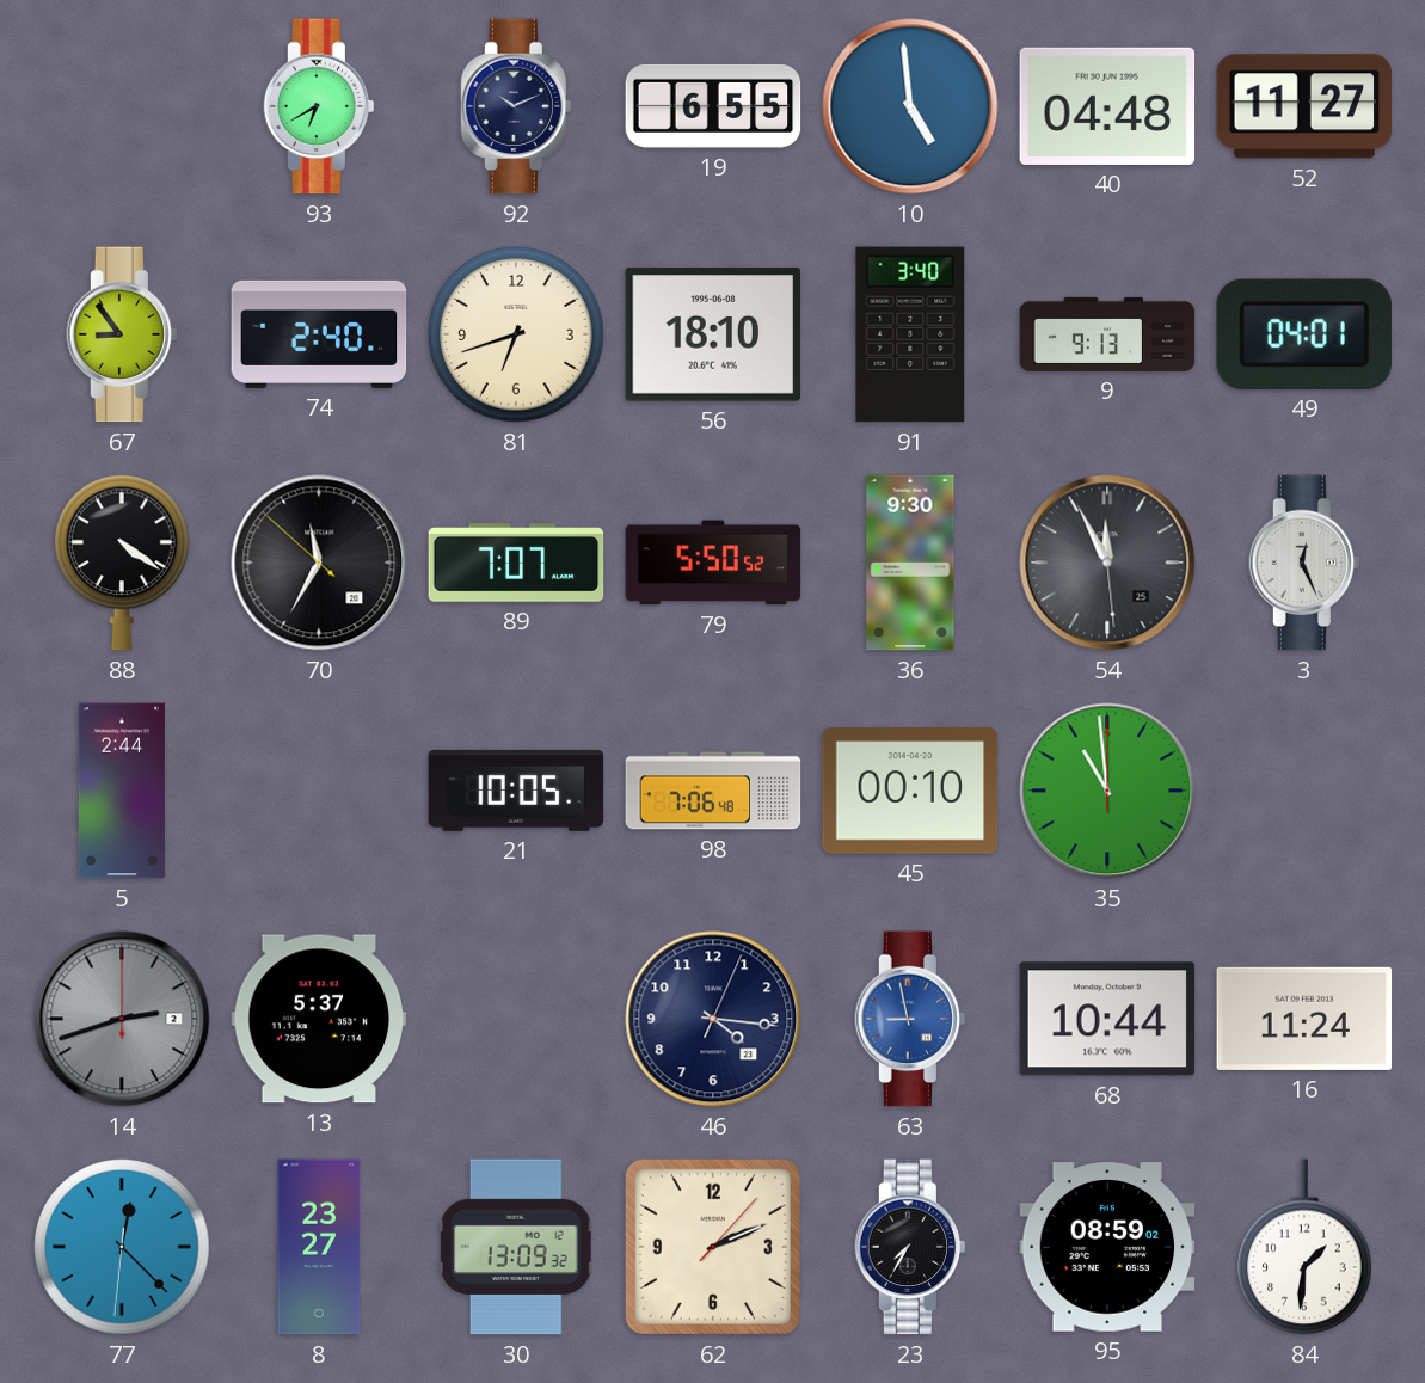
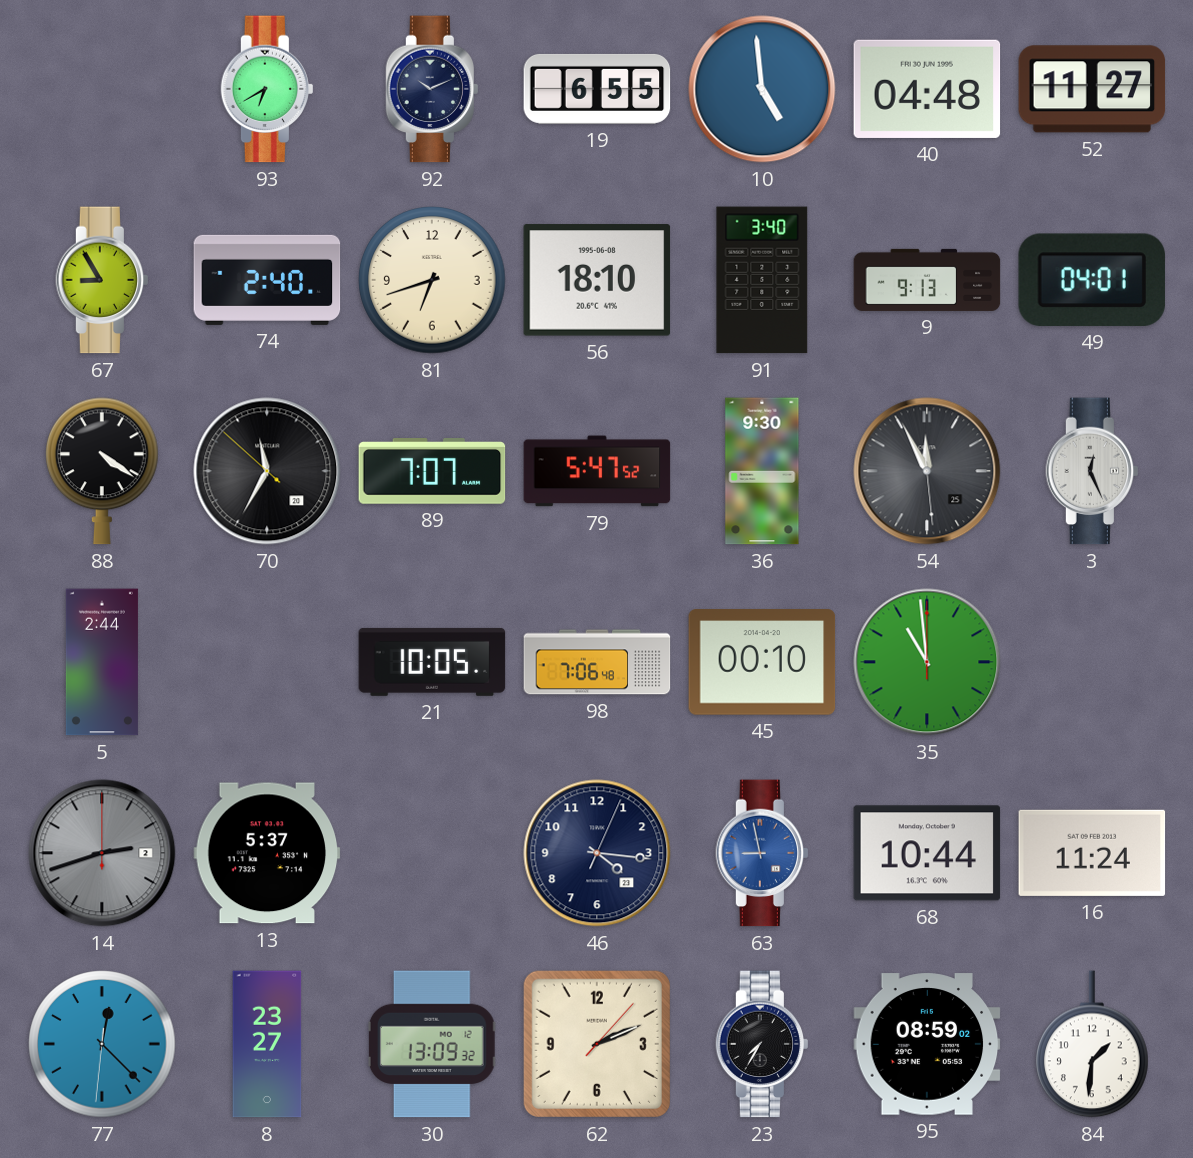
67: 8:54 -> 8:55
79: 5:50 -> 5:47
